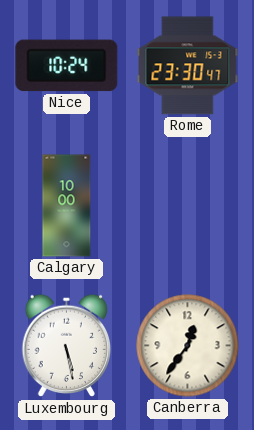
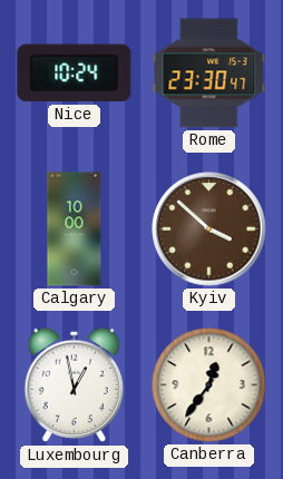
Kyiv: none -> 3:52
Luxembourg: 5:28 -> 12:58
